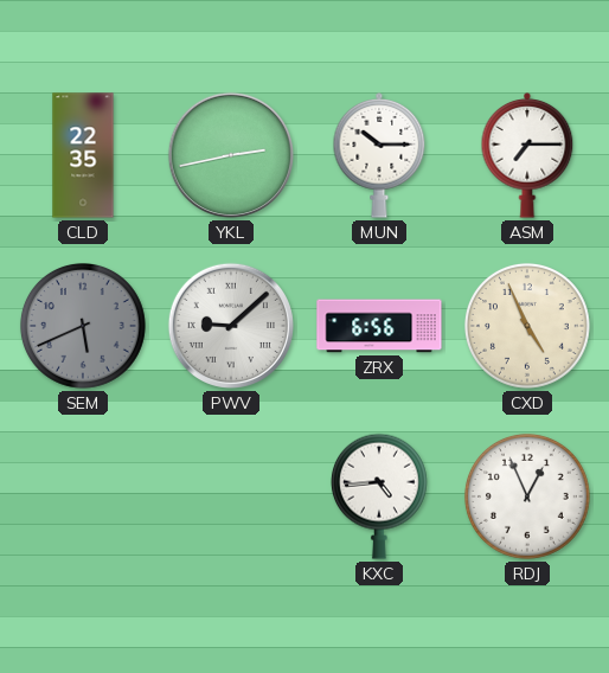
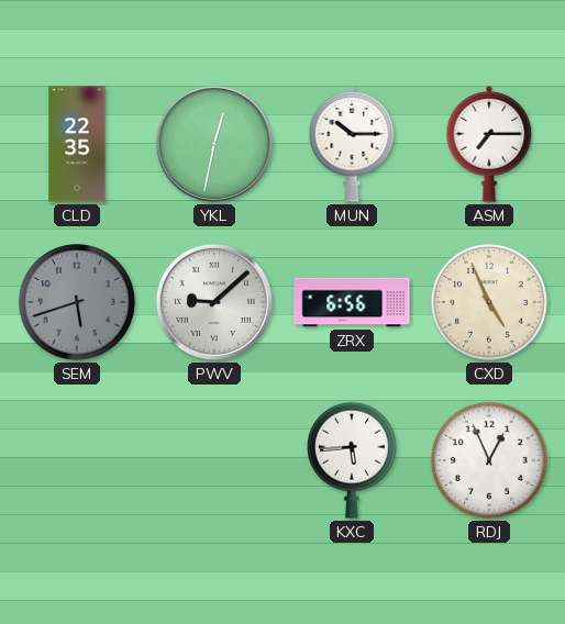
YKL: 2:43 -> 12:32
SEM: 5:41 -> 5:42
KXC: 4:44 -> 5:44
